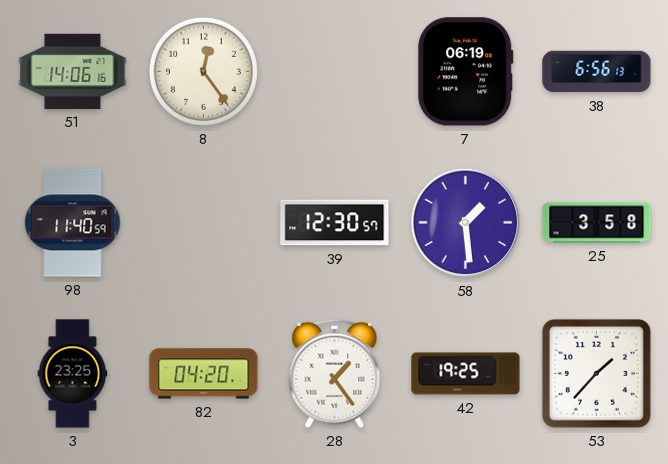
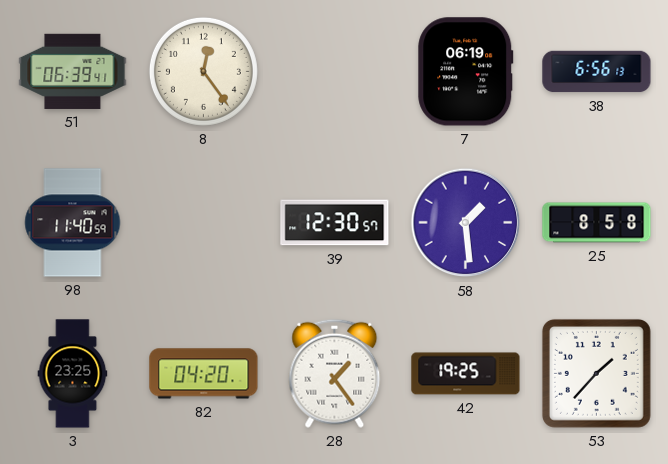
51: 14:06 -> 06:39
25: 3:58 -> 8:58
